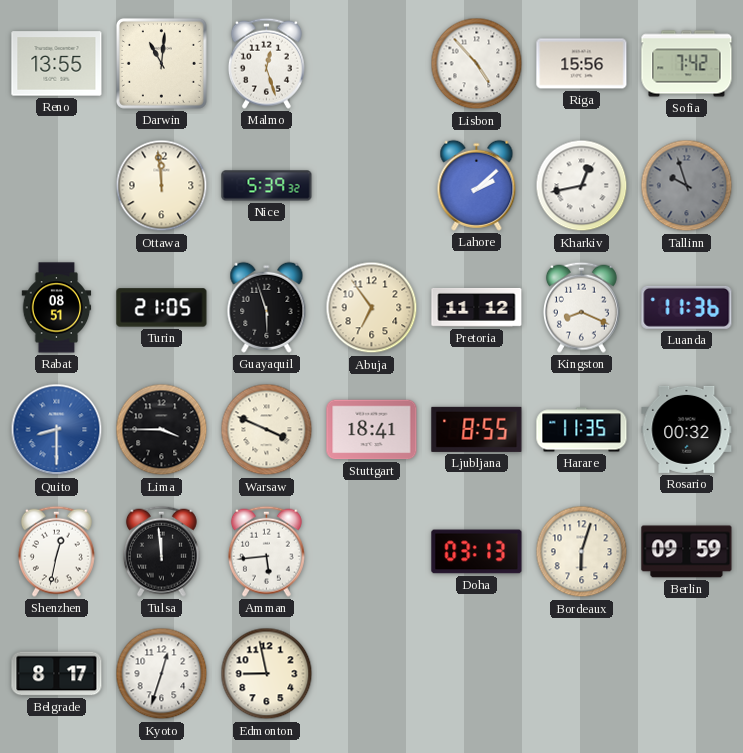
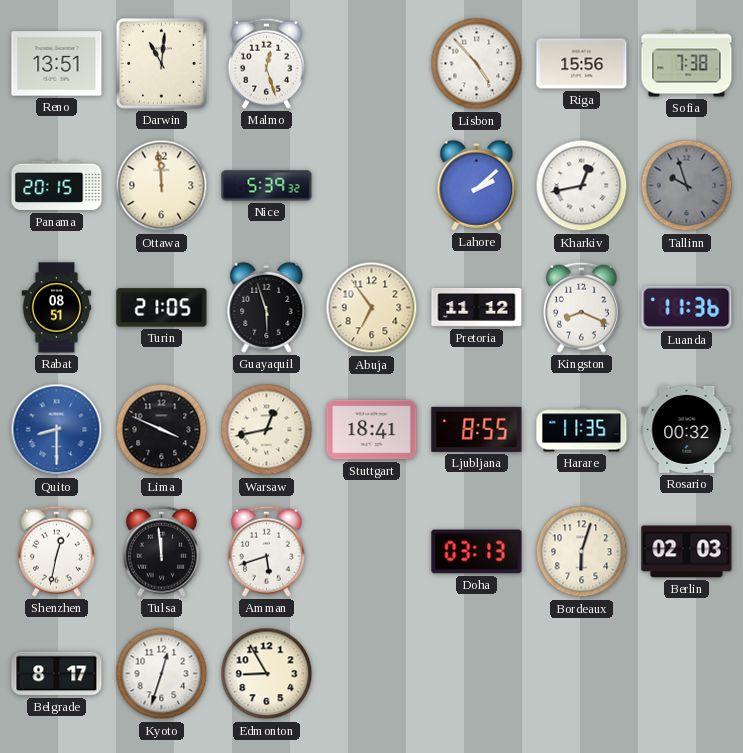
Reno: 13:55 -> 13:51
Sofia: 7:42 -> 7:38
Panama: none -> 20:15
Lima: 3:45 -> 3:49
Warsaw: 3:49 -> 12:43
Amman: 5:44 -> 5:42
Berlin: 09:59 -> 02:03
Edmonton: 8:58 -> 8:55
